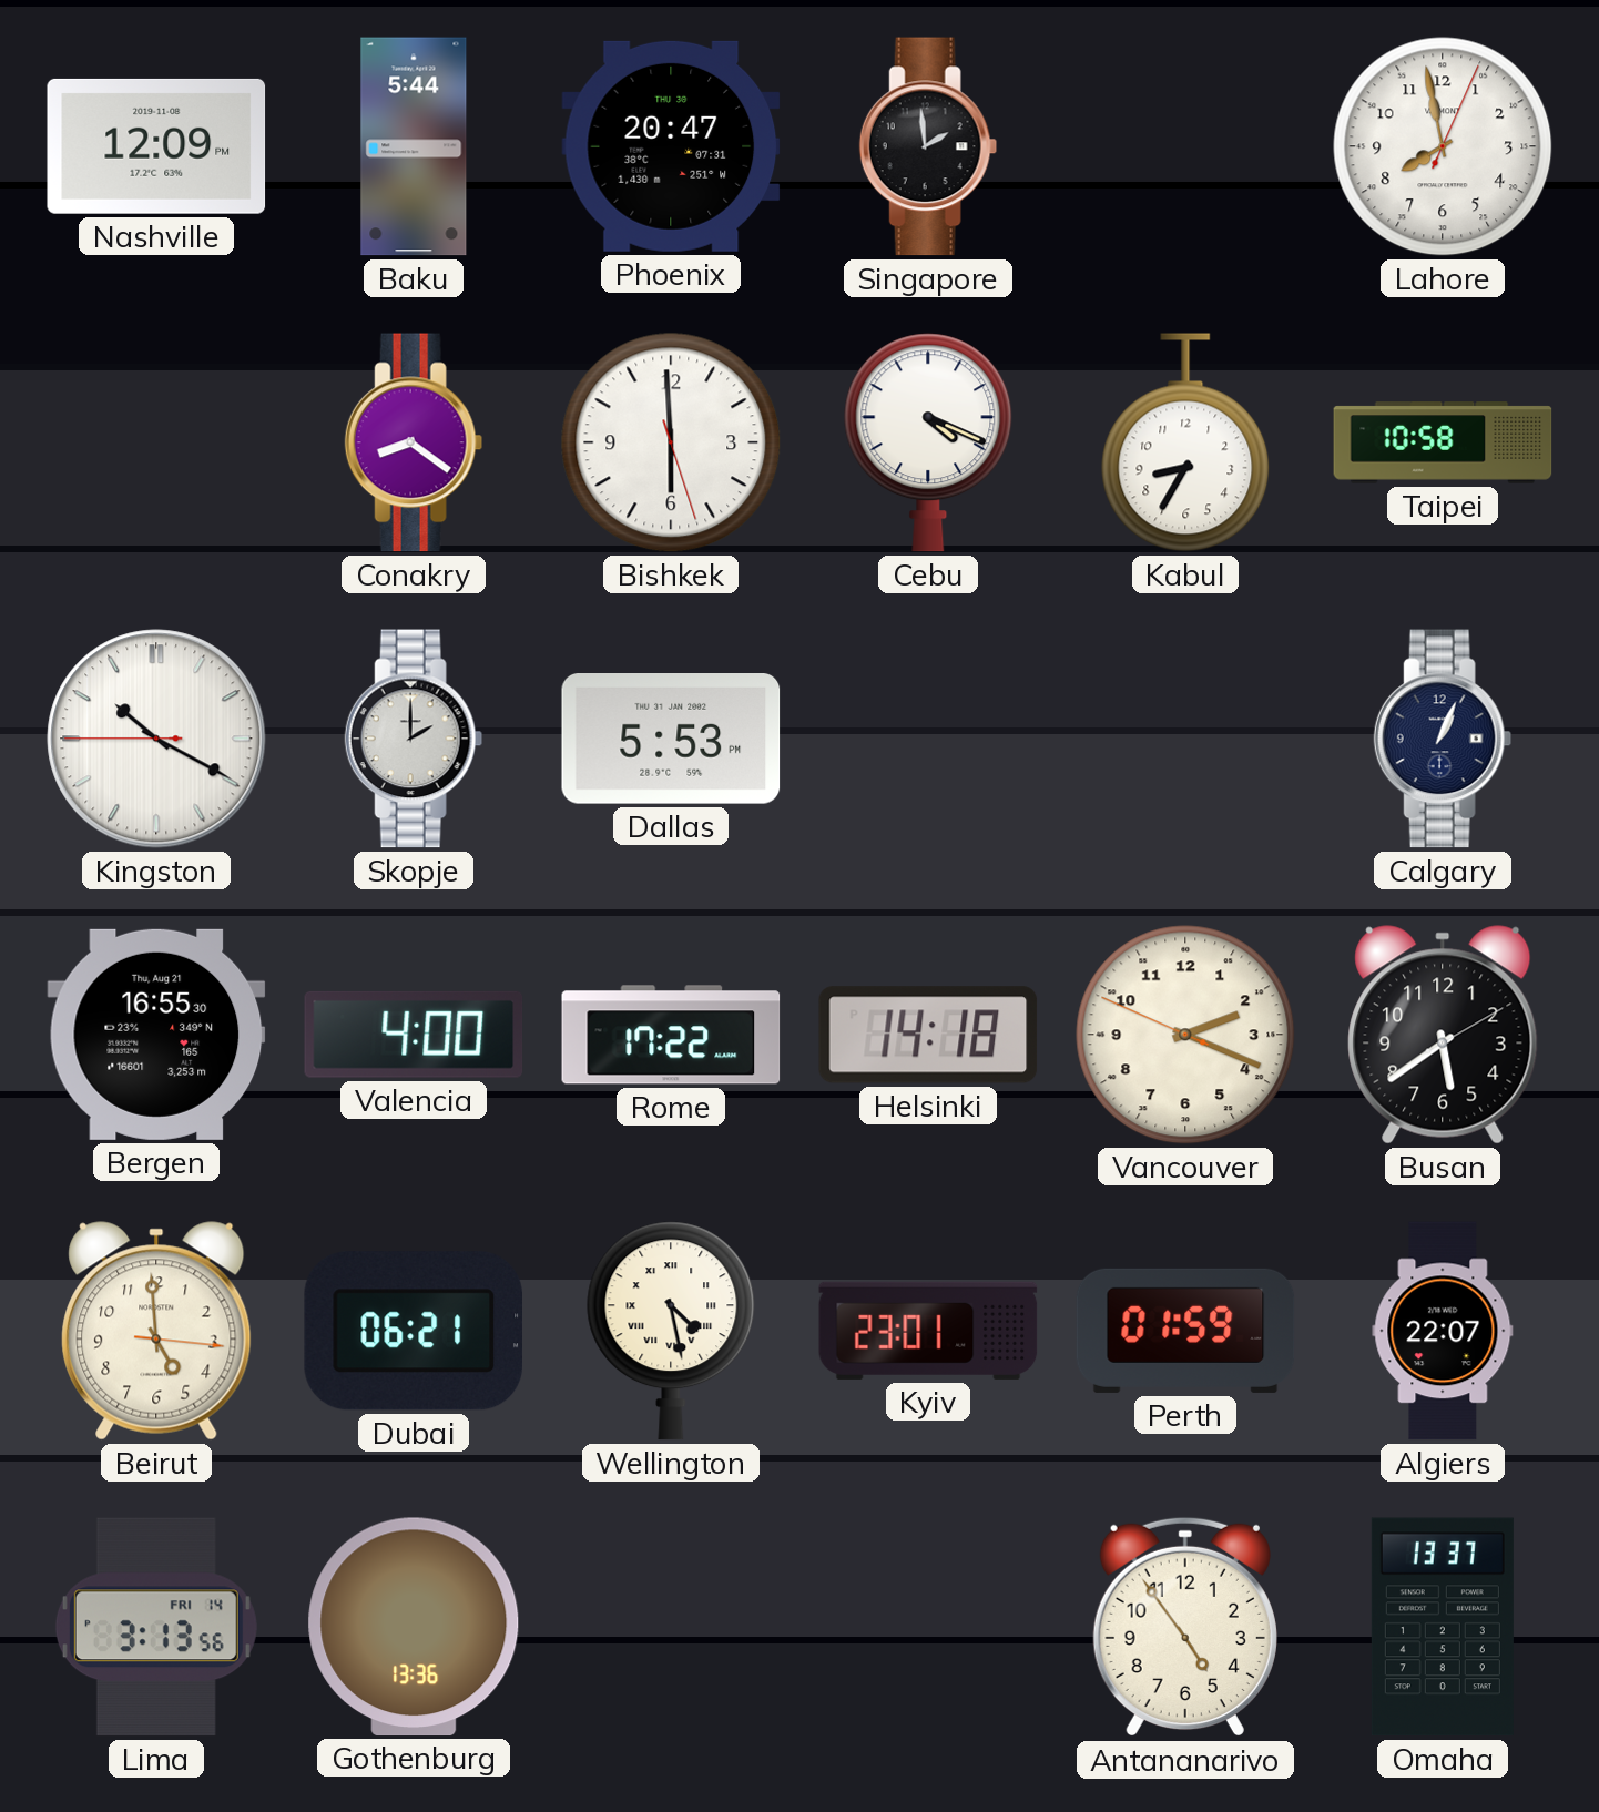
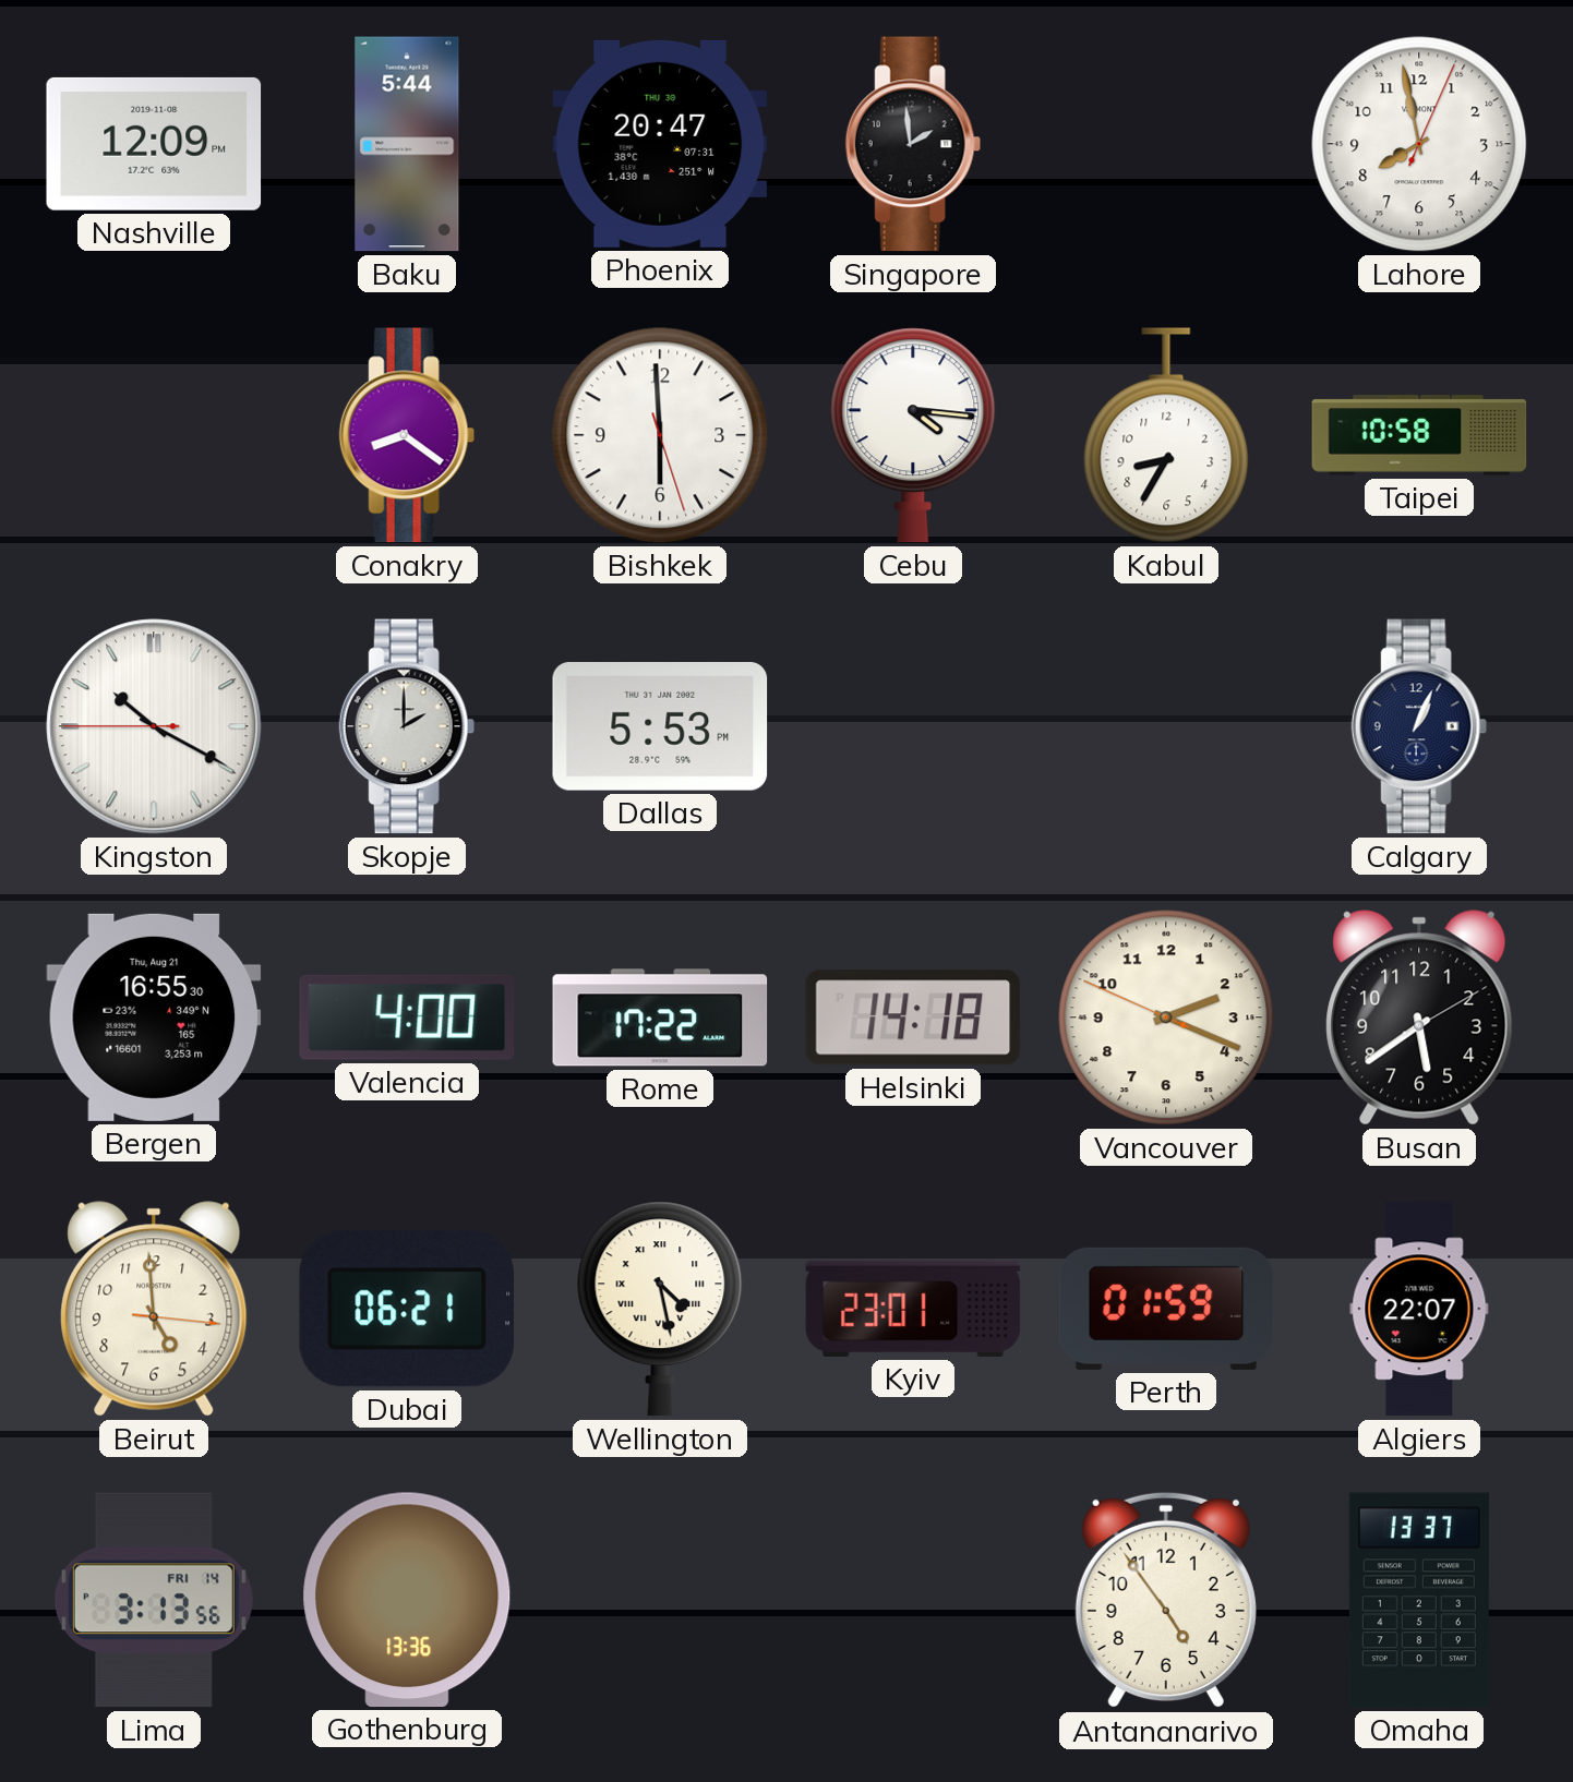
Cebu: 4:19 -> 4:16
